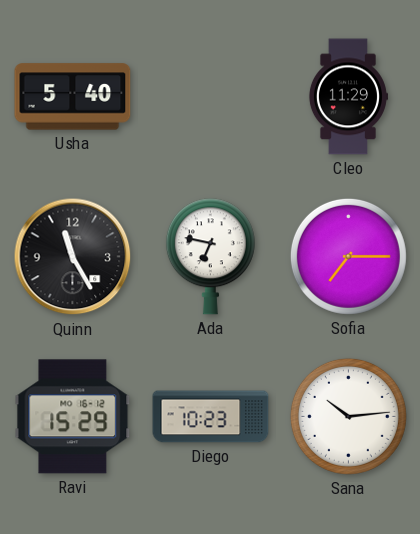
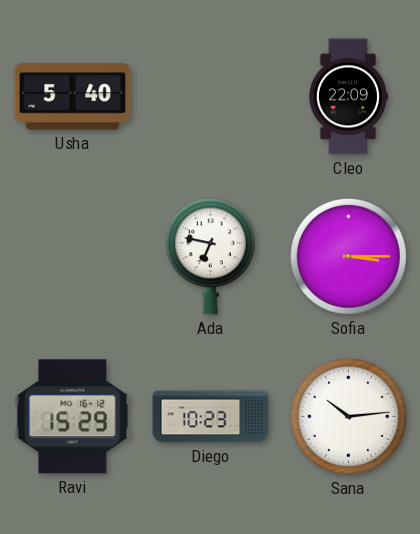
Cleo: 11:29 -> 22:09
Quinn: 11:25 -> none
Sofia: 7:15 -> 3:15
